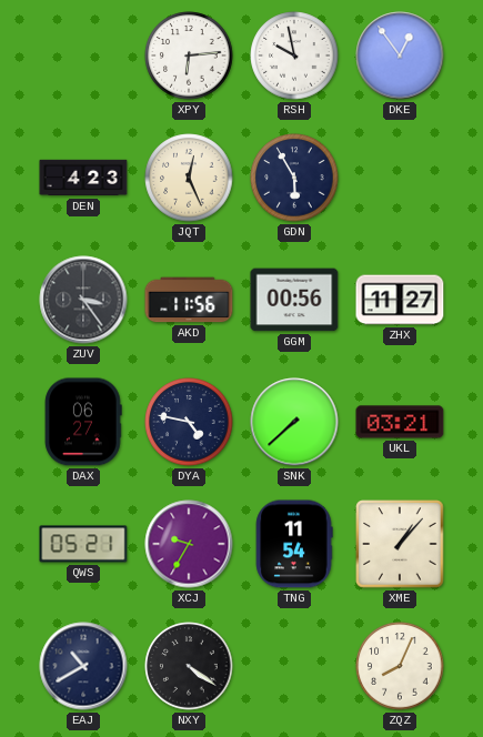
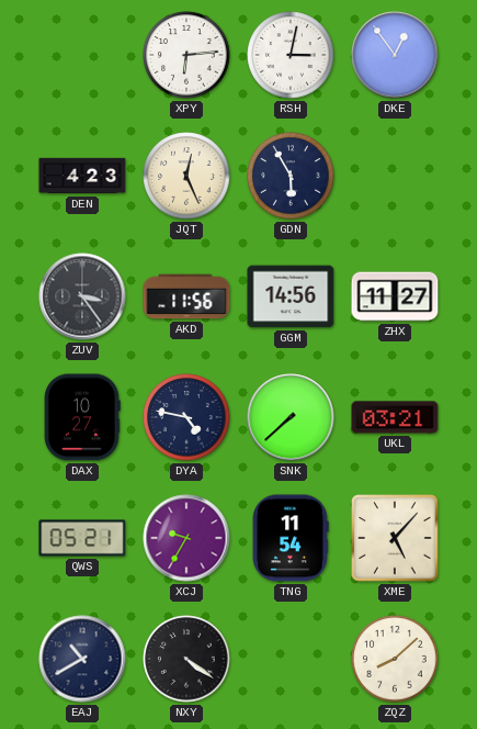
RSH: 9:58 -> 3:02
GGM: 00:56 -> 14:56
DAX: 06:27 -> 10:27
XME: 1:07 -> 5:07
ZQZ: 8:04 -> 8:08
